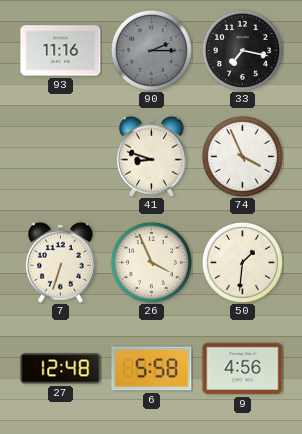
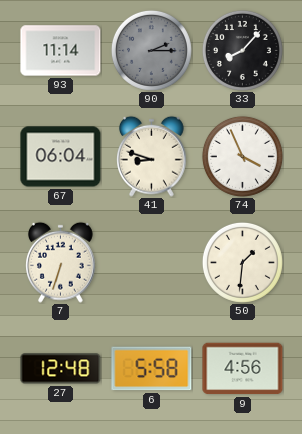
93: 11:16 -> 11:14
33: 7:17 -> 8:07
67: none -> 06:04
26: 3:56 -> none
